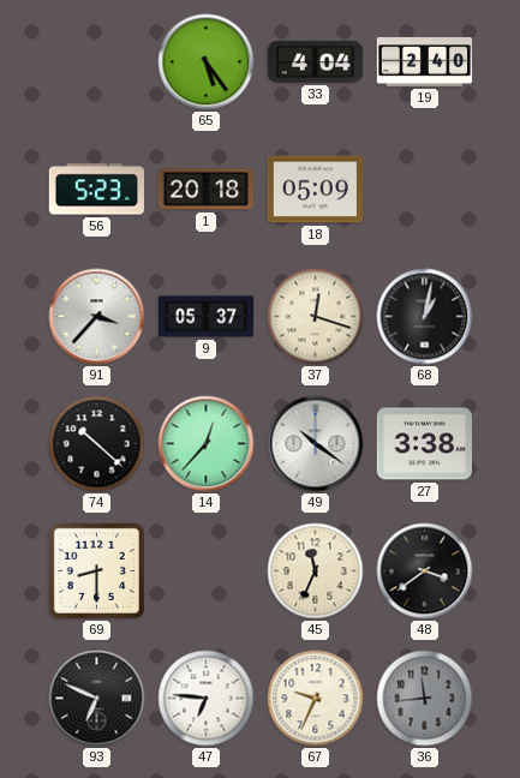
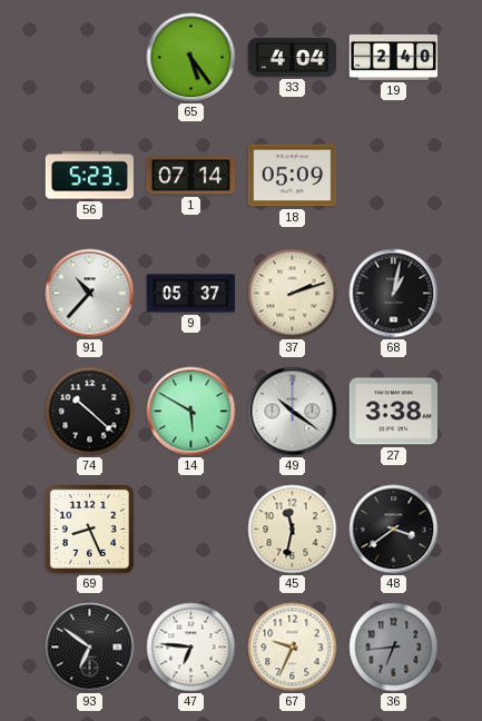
1: 20:18 -> 07:14
91: 3:37 -> 10:37
37: 12:18 -> 2:12
14: 12:37 -> 5:50
69: 8:30 -> 8:26
45: 11:34 -> 11:32
93: 6:49 -> 6:51
36: 11:44 -> 6:44
